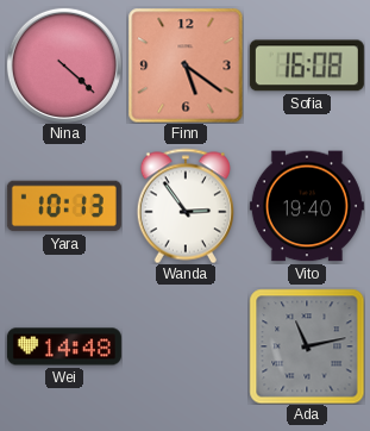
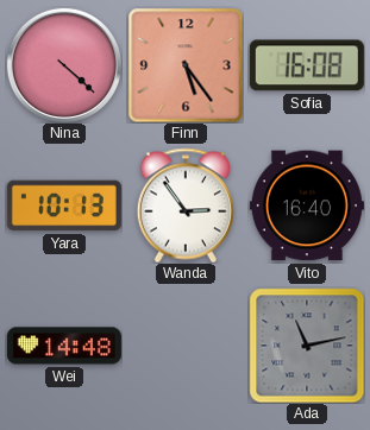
Finn: 5:21 -> 5:24
Vito: 19:40 -> 16:40
